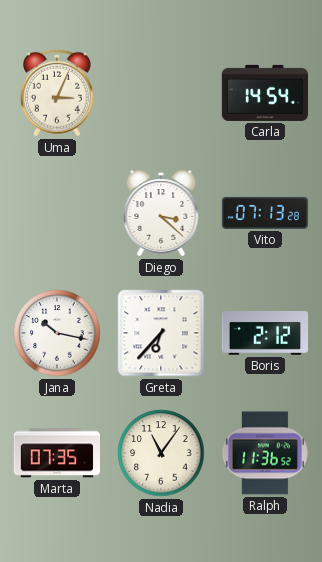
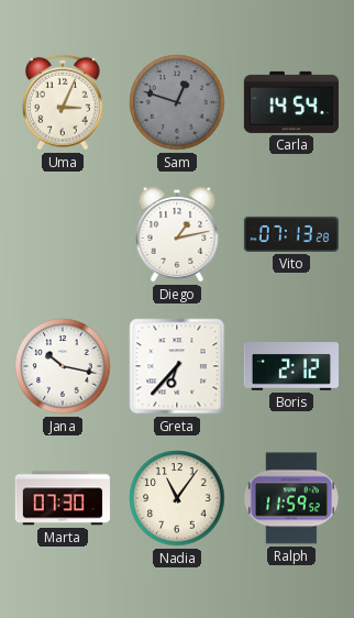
Sam: none -> 12:48
Diego: 3:22 -> 1:13
Marta: 07:35 -> 07:30
Ralph: 11:36 -> 11:59
